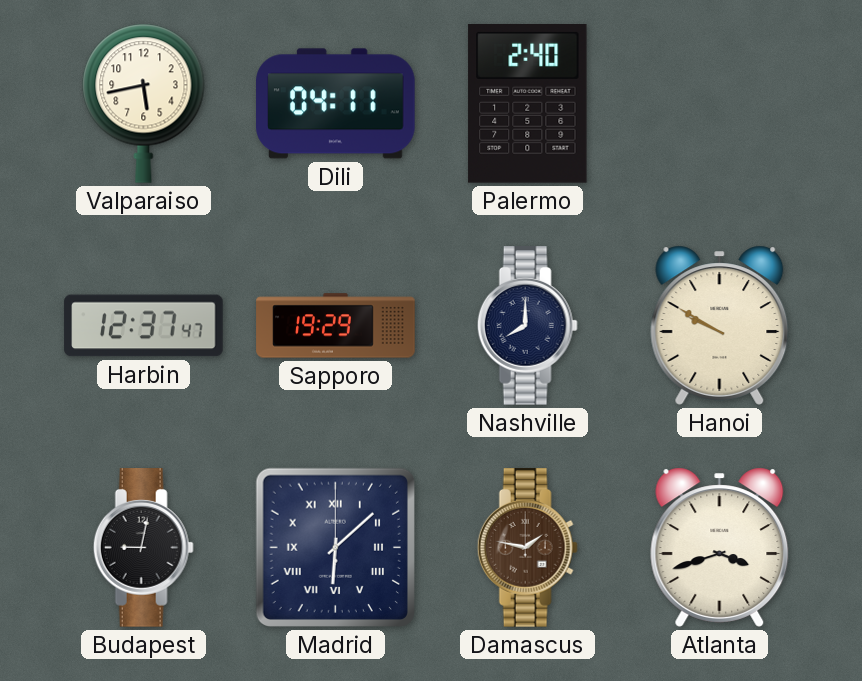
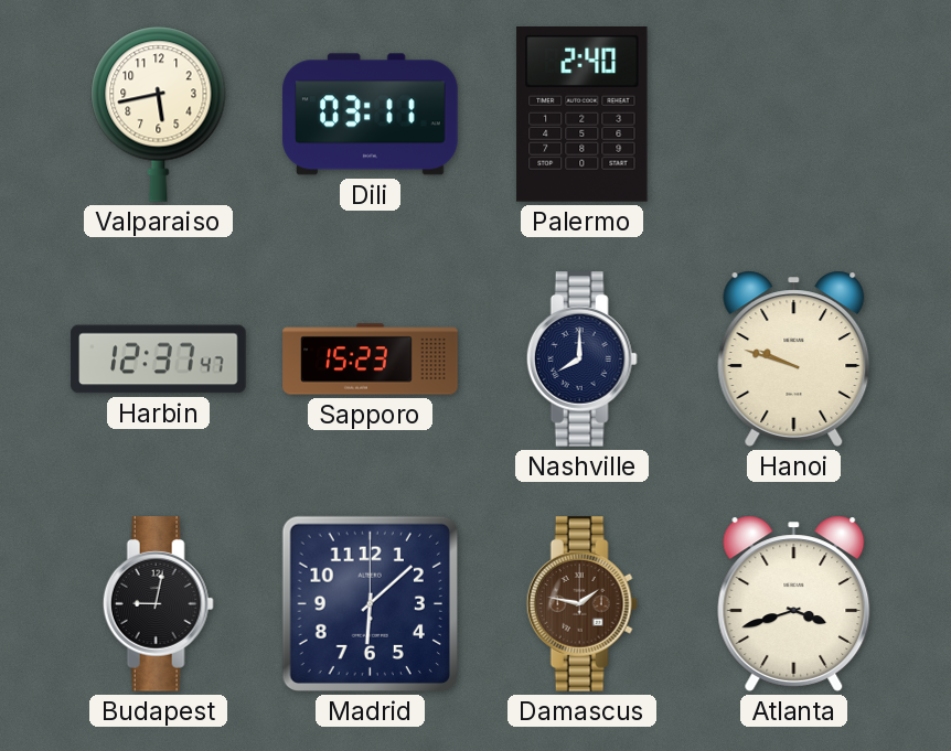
Dili: 04:11 -> 03:11
Sapporo: 19:29 -> 15:23
Hanoi: 9:50 -> 9:48
Madrid numerals: Roman -> Arabic
